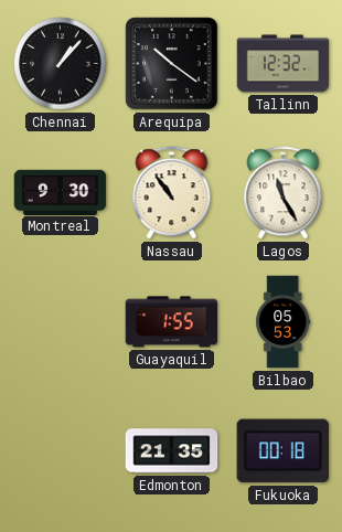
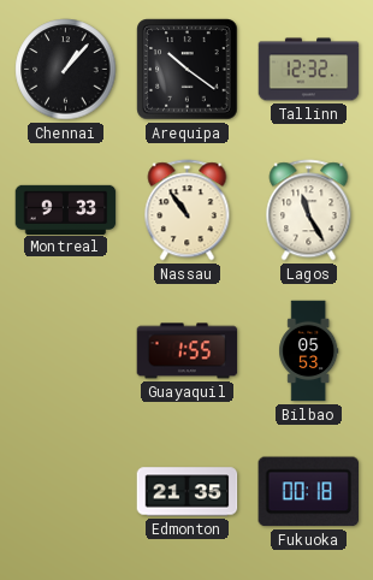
Montreal: 9:30 -> 9:33
